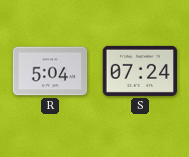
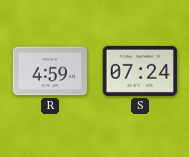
R: 5:04 -> 4:59
